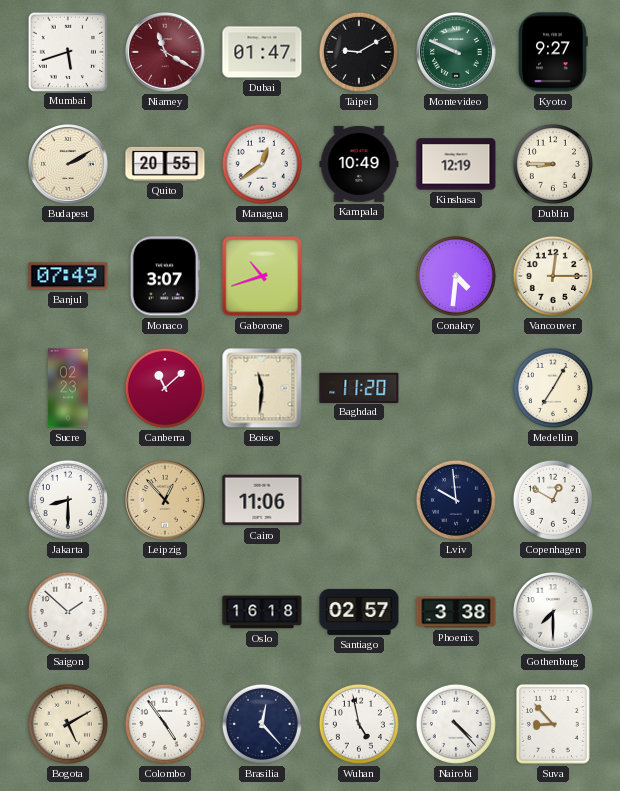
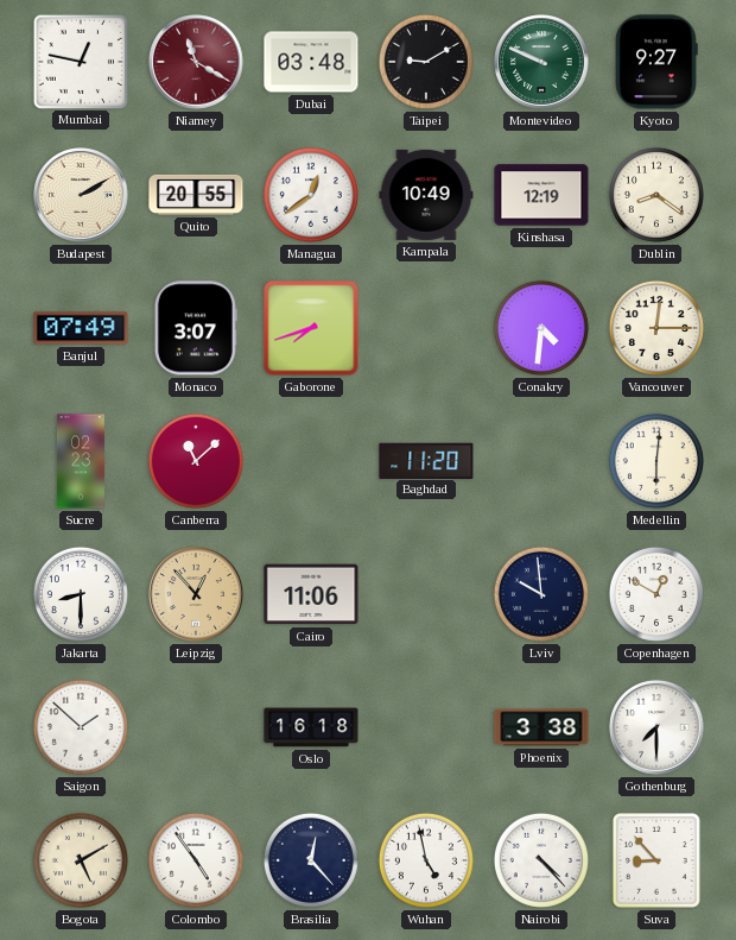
Mumbai: 5:42 -> 12:47
Dubai: 01:47 -> 03:48
Dublin: 8:45 -> 8:21
Gaborone: 10:42 -> 7:42
Boise: 11:31 -> none
Medellin: 7:05 -> 6:01
Santiago: 02:57 -> none
